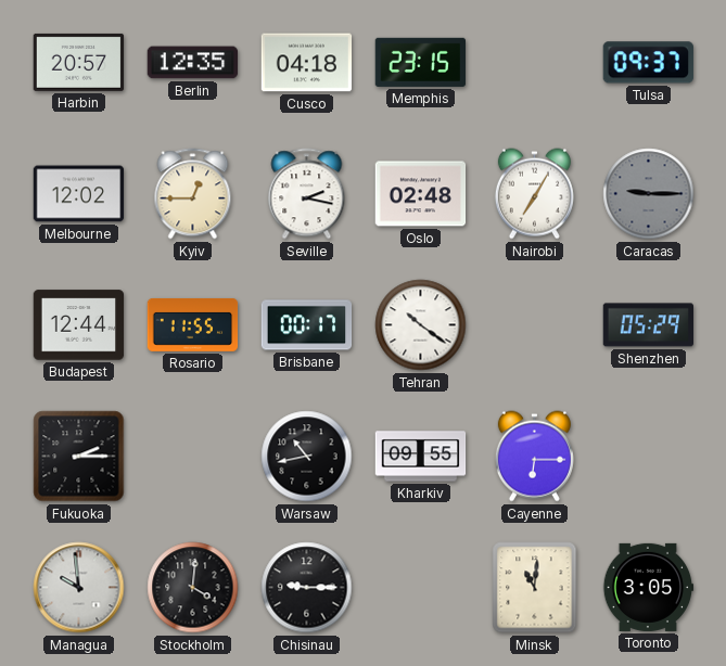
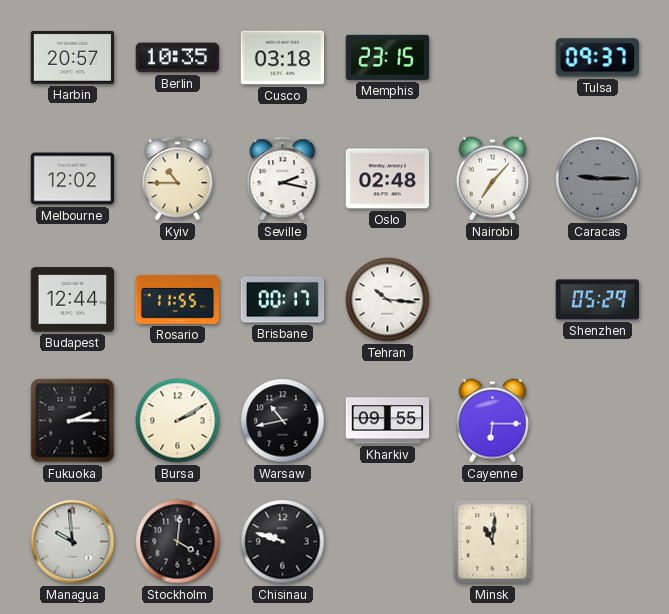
Berlin: 12:35 -> 10:35
Cusco: 04:18 -> 03:18
Kyiv: 12:45 -> 10:45
Nairobi: 7:05 -> 7:07
Tehran: 10:21 -> 10:16
Bursa: none -> 2:10
Chisinau: 9:15 -> 9:48
Toronto: 3:05 -> none
